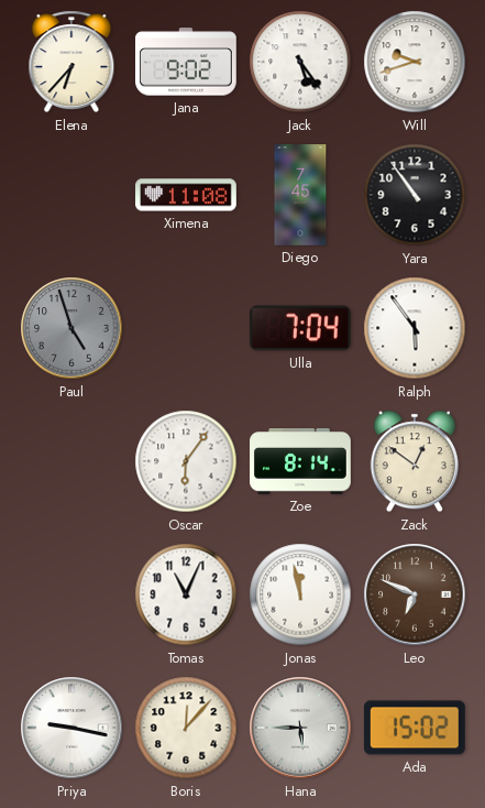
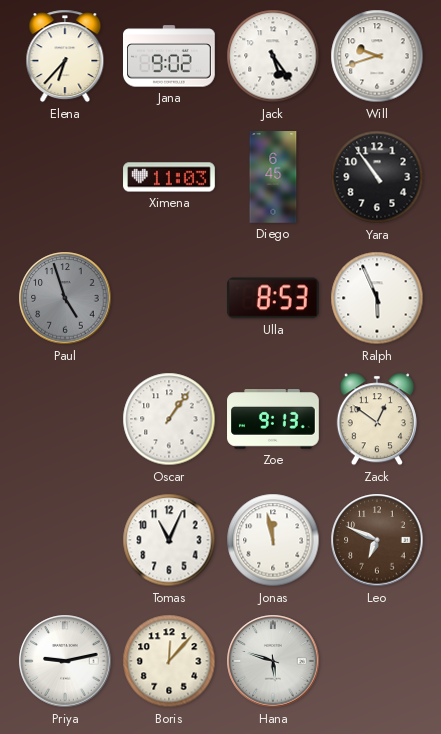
Ximena: 11:08 -> 11:03
Diego: 7:45 -> 6:45
Ulla: 7:04 -> 8:53
Ralph: 5:54 -> 5:56
Oscar: 6:06 -> 1:06
Zoe: 8:14 -> 9:13
Priya: 9:17 -> 9:13
Hana: 5:45 -> 5:48
Ada: 15:02 -> none
